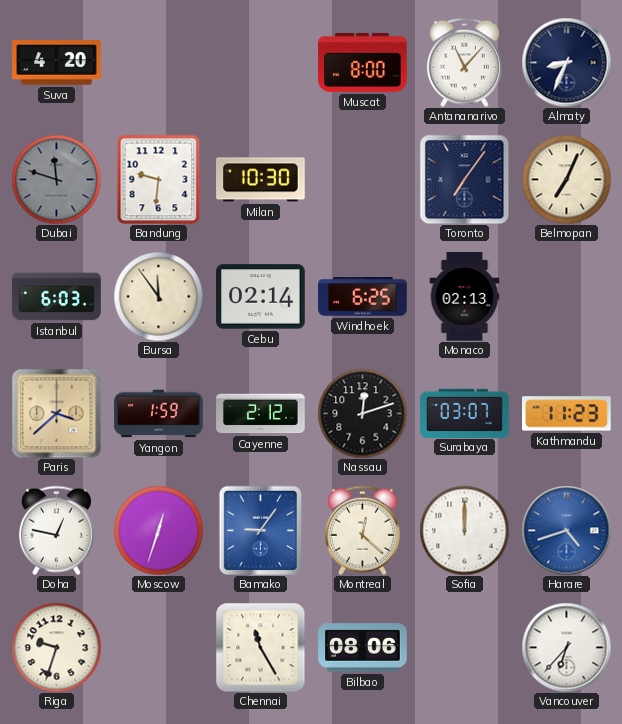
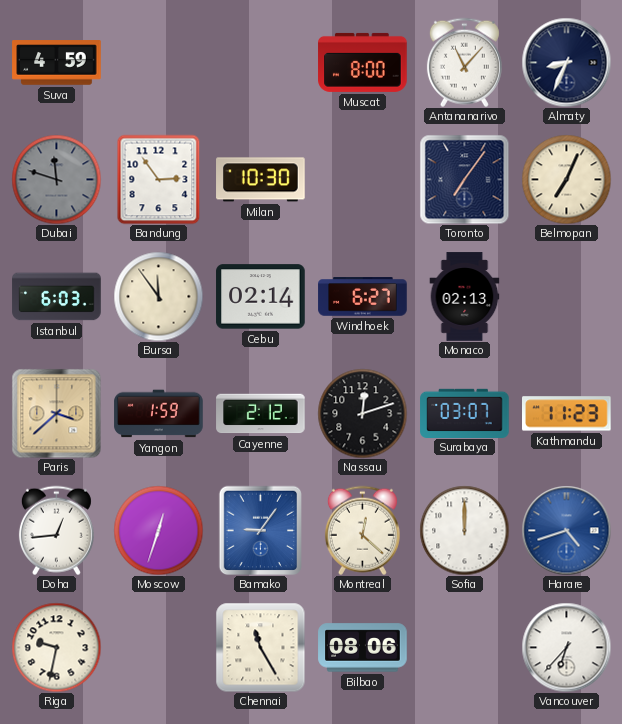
Suva: 4:20 -> 4:59
Bandung: 9:31 -> 2:54
Windhoek: 6:25 -> 6:27
Doha: 12:47 -> 12:44
Riga: 9:33 -> 9:32
